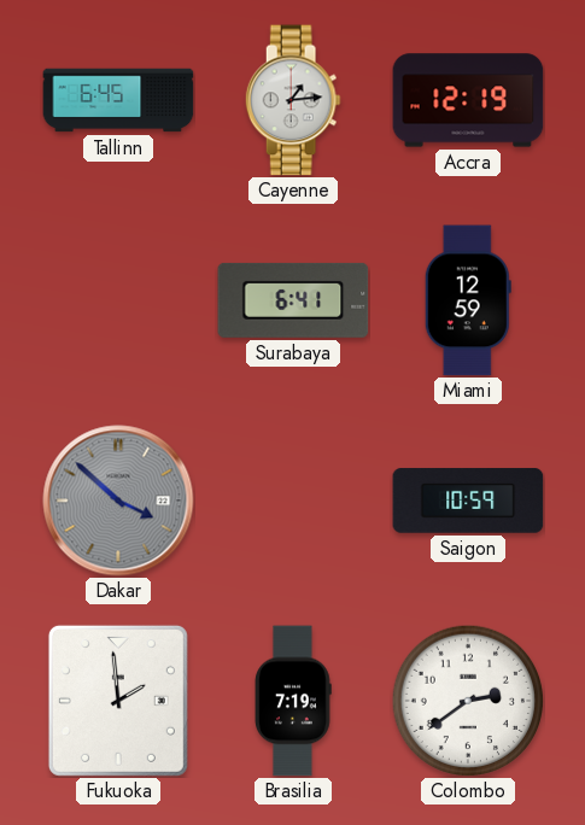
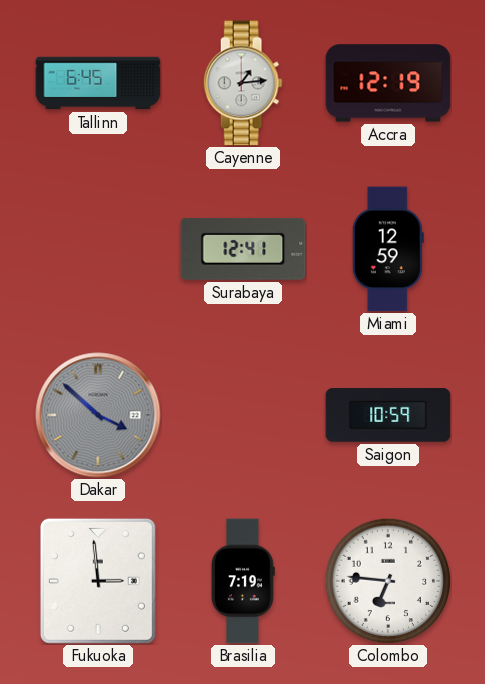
Surabaya: 6:41 -> 12:41
Fukuoka: 1:59 -> 2:59
Colombo: 2:39 -> 6:46
